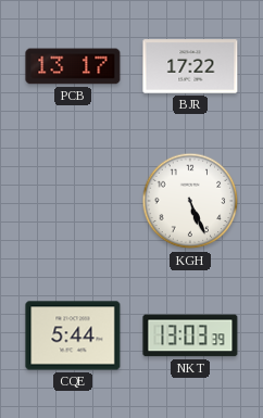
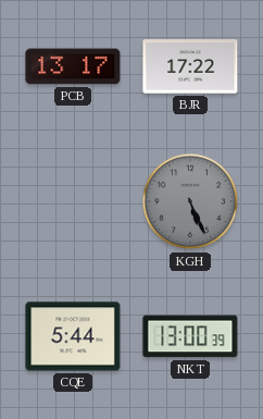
KGH dial: white -> grey
NKT: 13:03 -> 13:00
